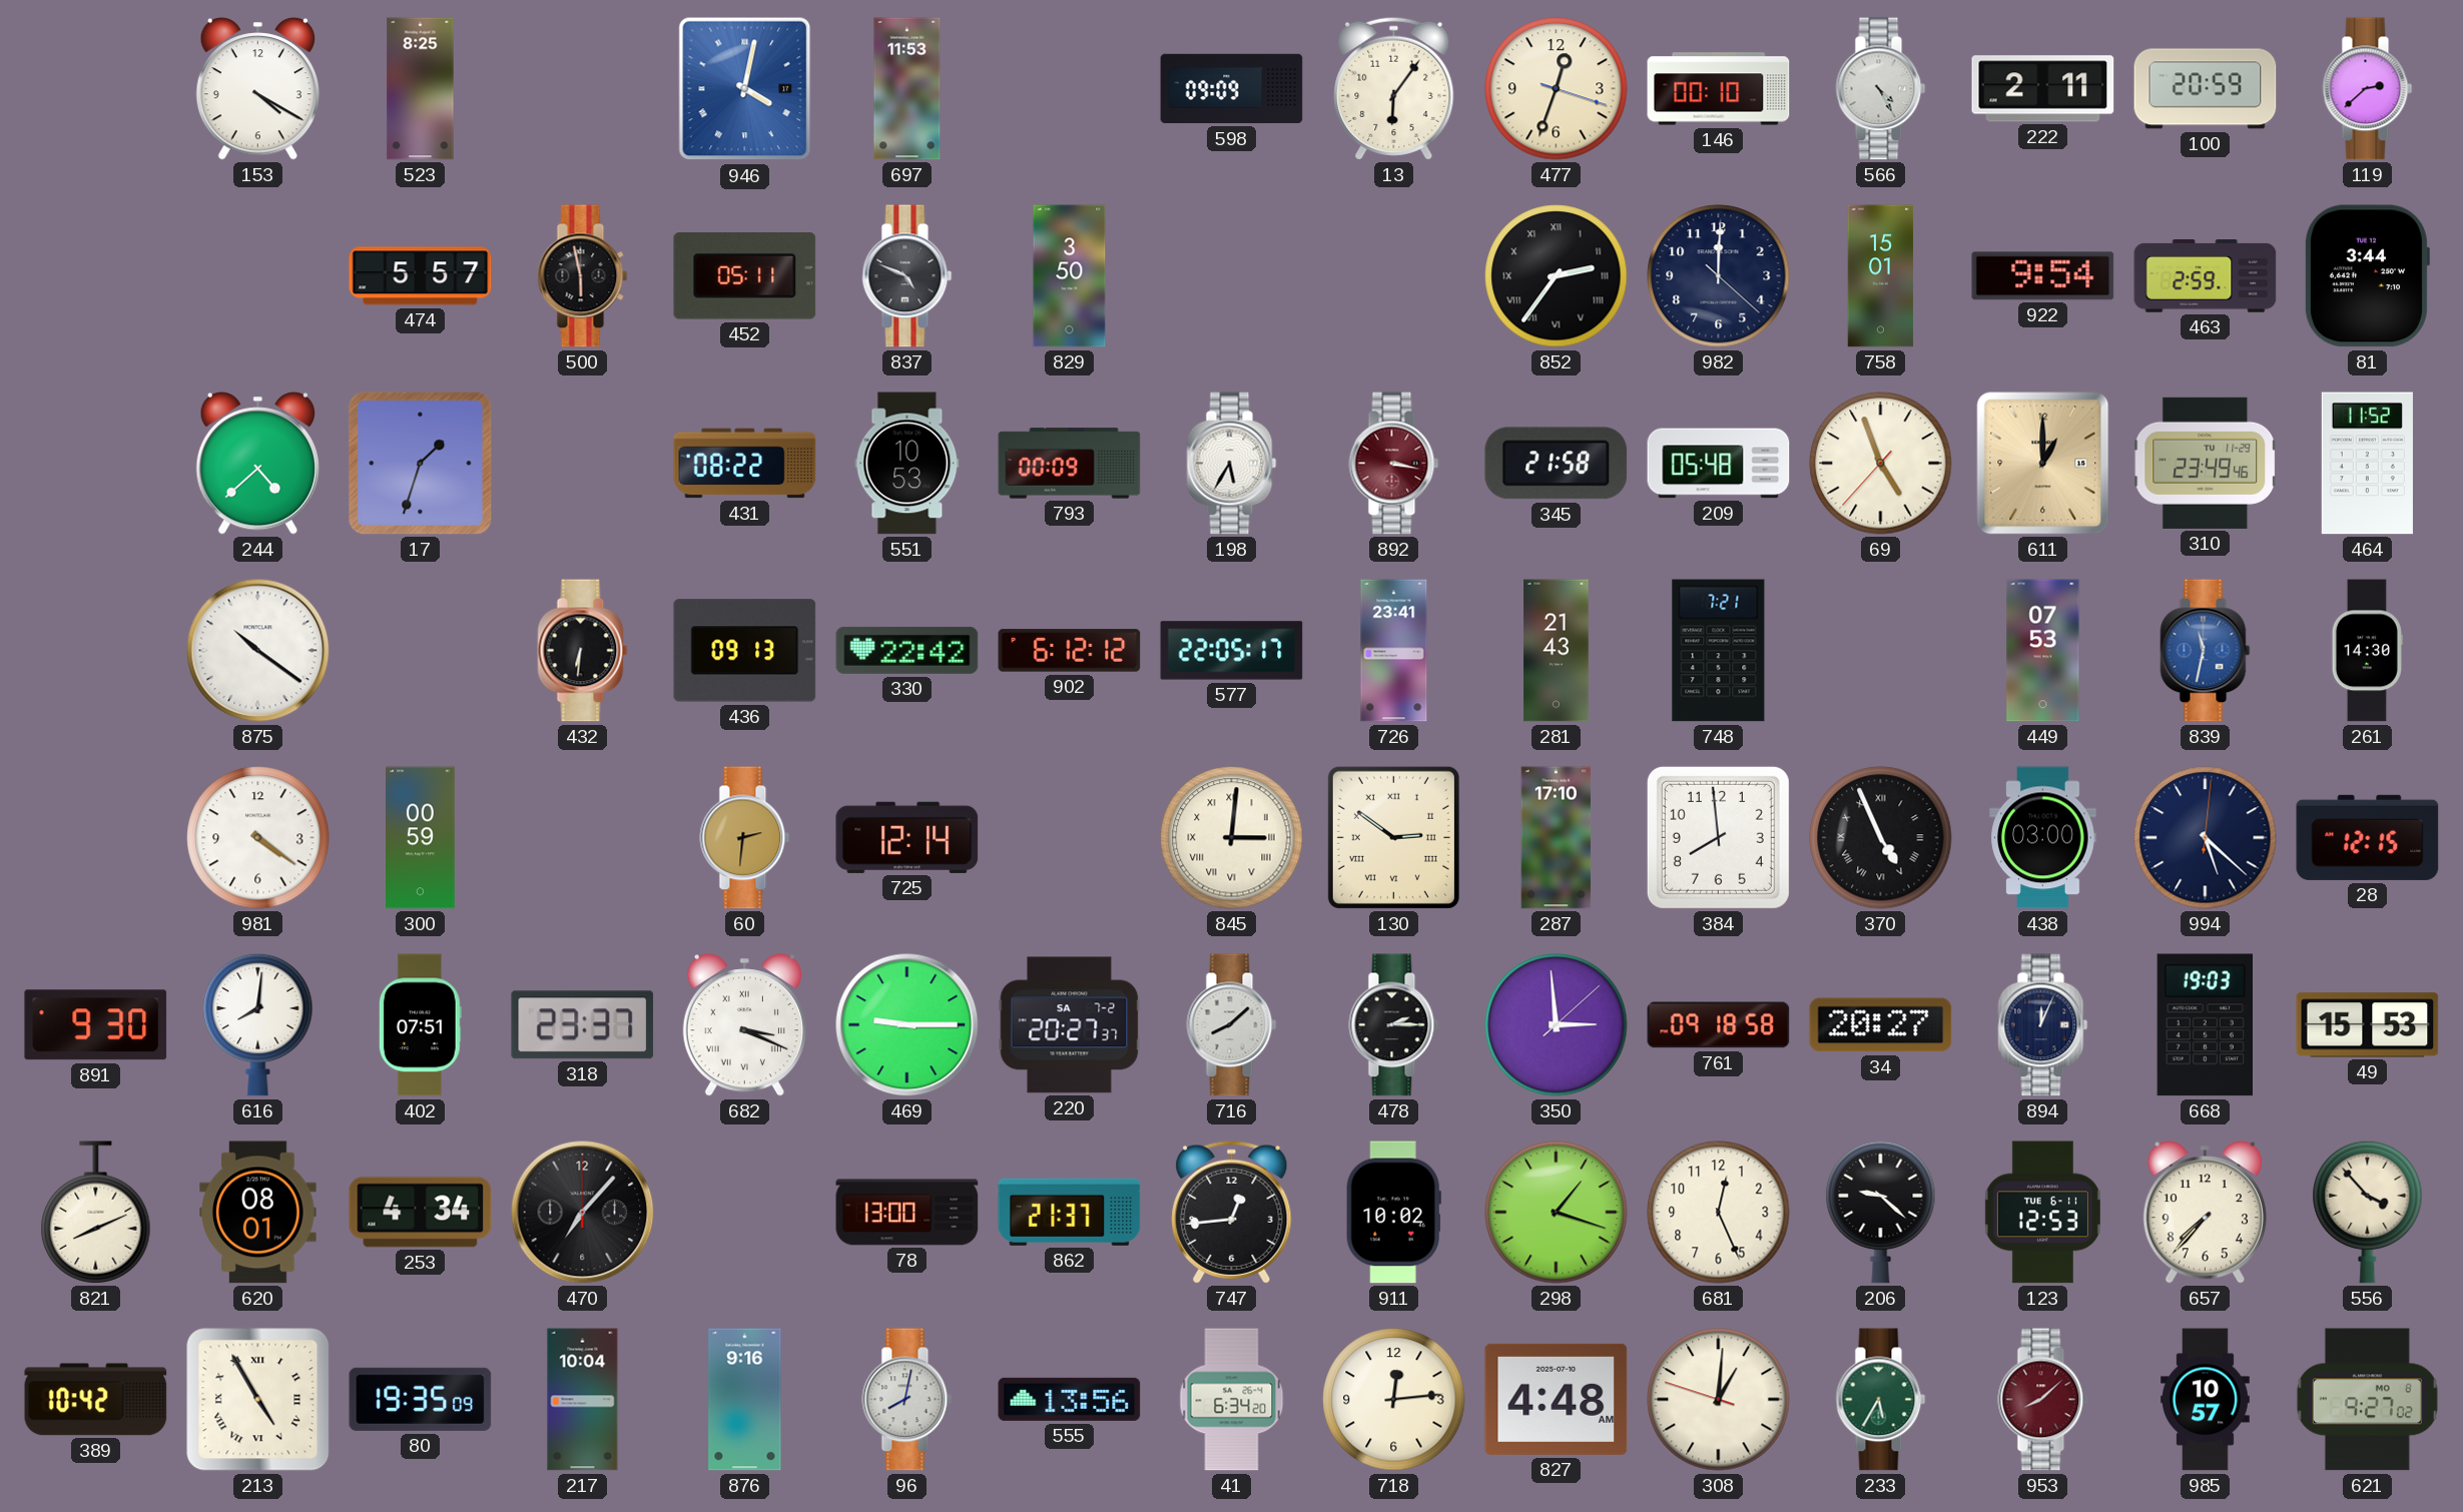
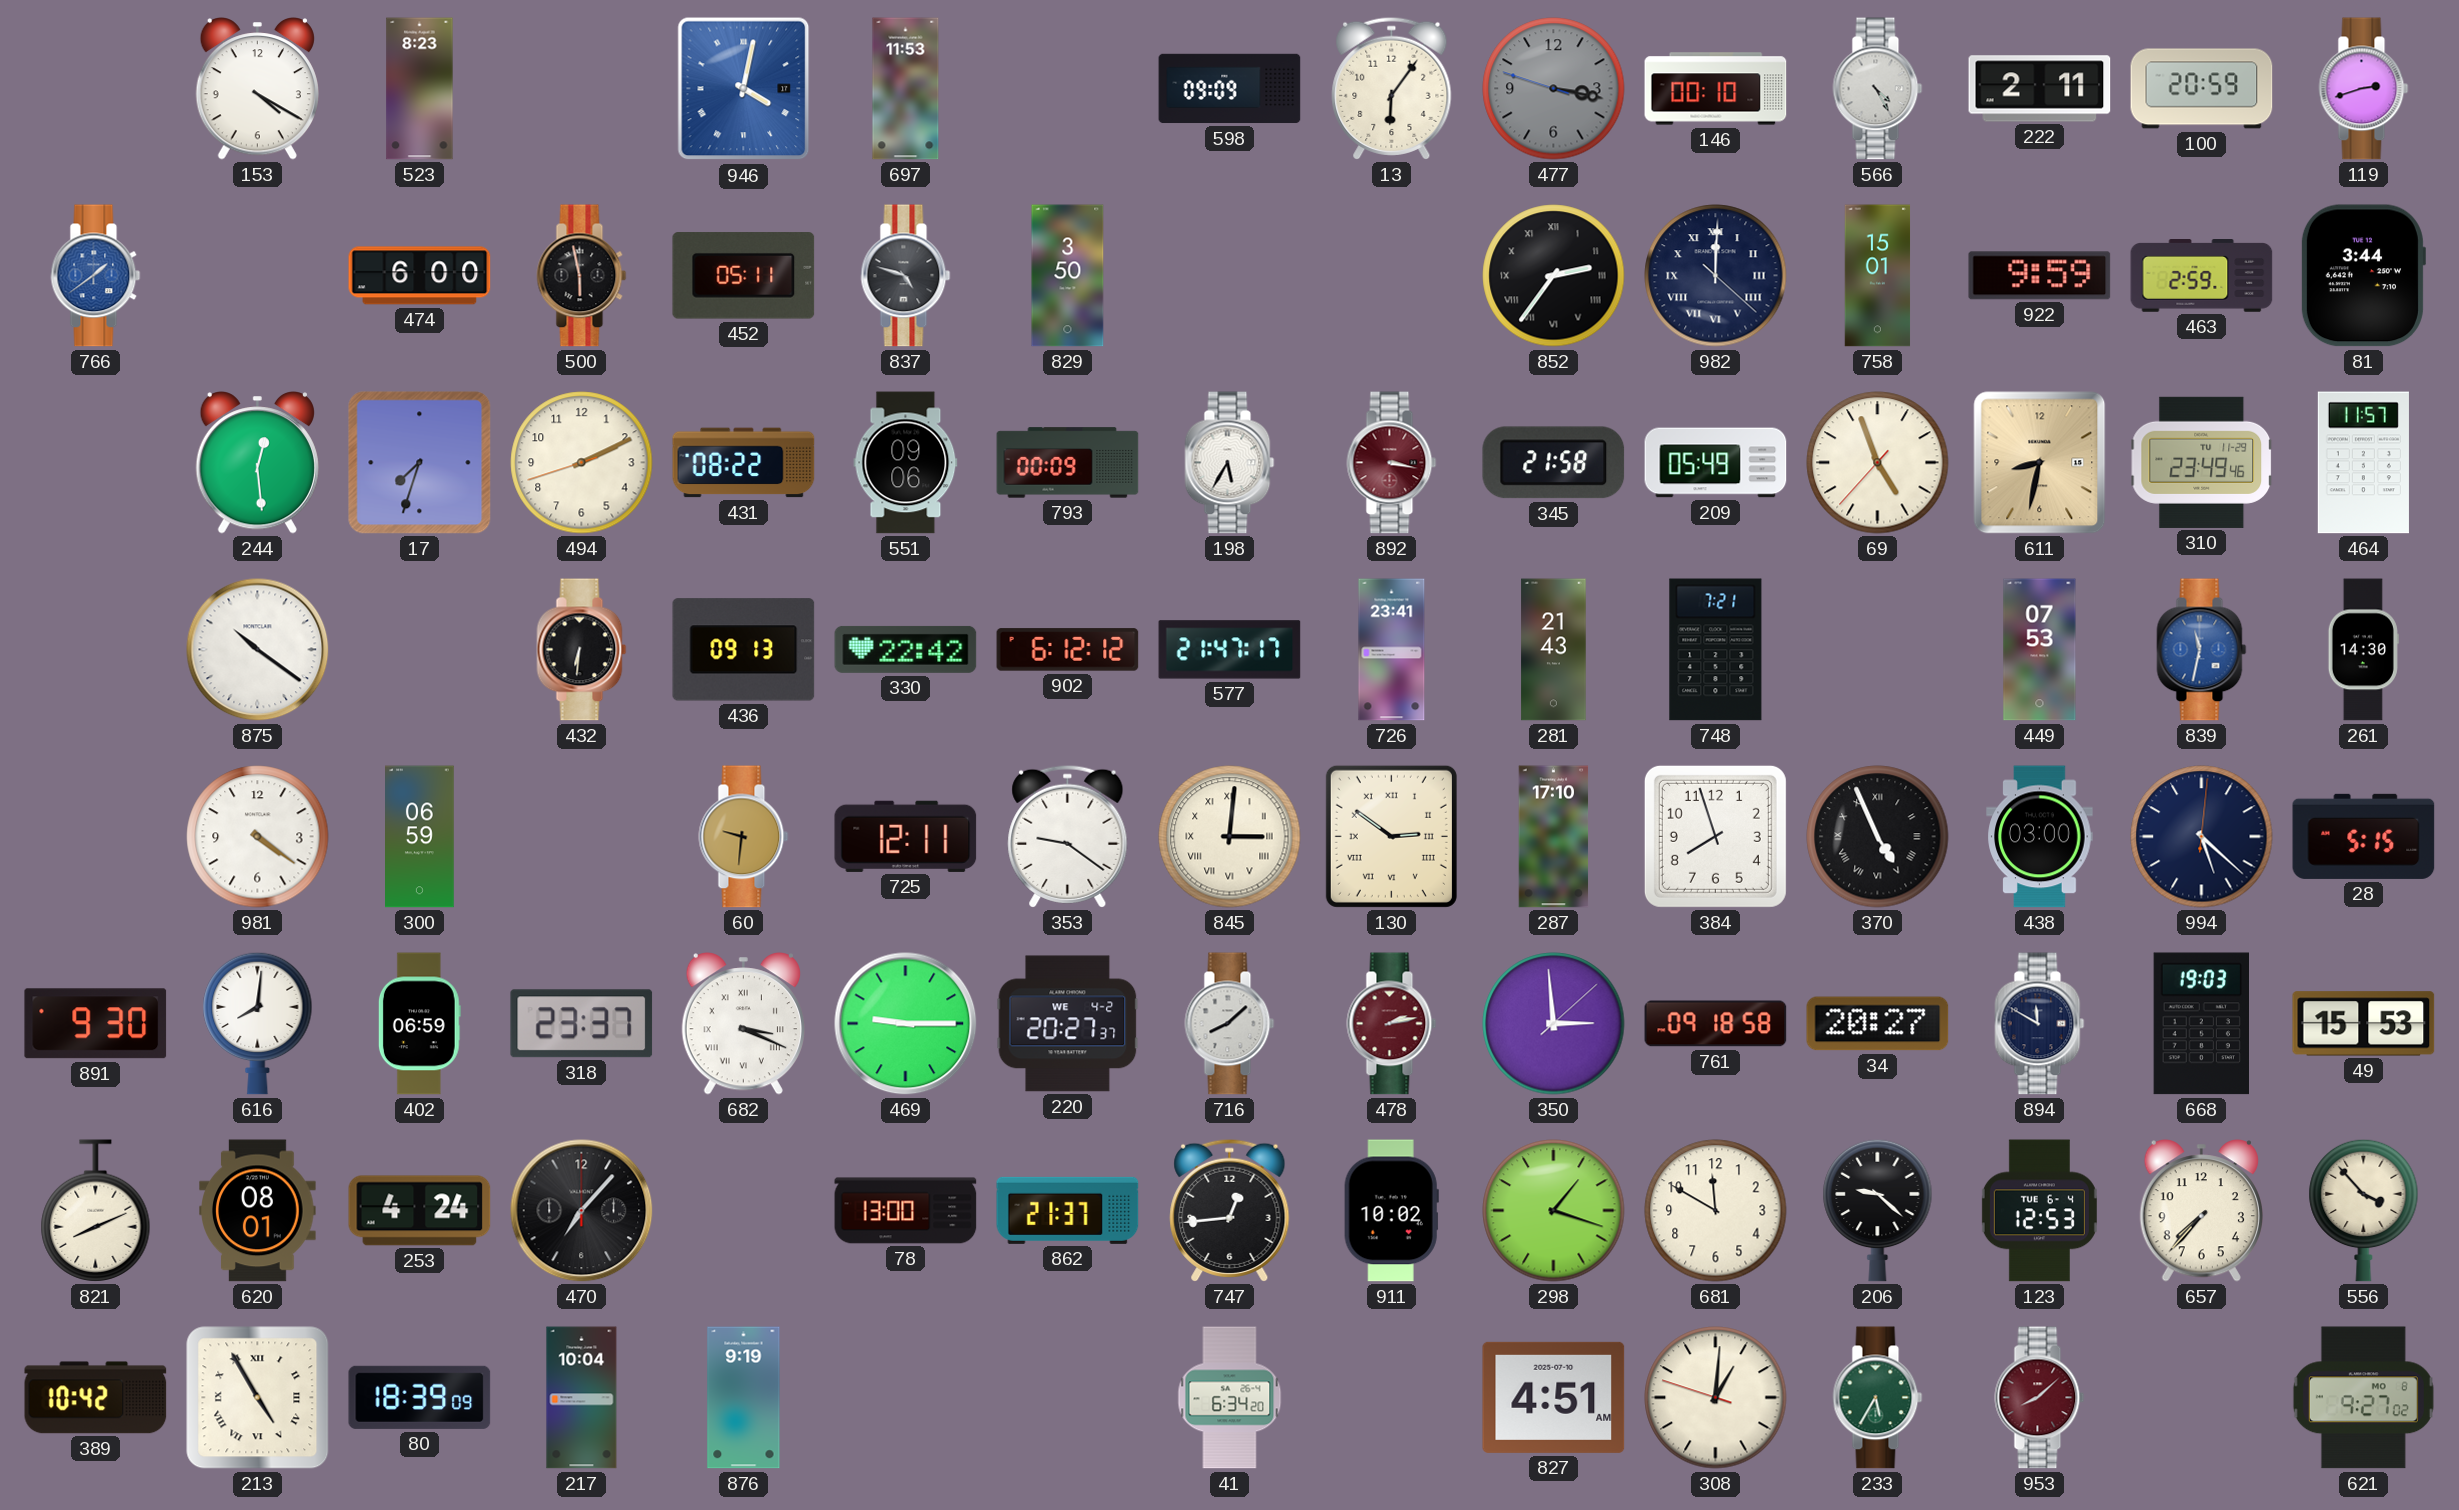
523: 8:25 -> 8:23
477: 12:33 -> 3:16
477 dial: cream -> grey
119: 2:38 -> 2:42
766: none -> 1:39
474: 5:57 -> 6:00
837: 4:49 -> 4:48
982 numerals: Arabic -> Roman
922: 9:54 -> 9:59
244: 4:38 -> 12:29
17: 1:33 -> 7:33
494: none -> 2:10
551: 10:53 -> 09:06
209: 05:48 -> 05:49
611: 1:00 -> 8:32
464: 11:52 -> 11:57
577: 22:05 -> 21:47
300: 00:59 -> 06:59
60: 2:31 -> 9:31
725: 12:14 -> 12:11
353: none -> 9:21
384: 7:59 -> 7:57
28: 12:15 -> 5:15
402: 07:51 -> 06:59
220 date: SA 7-2 -> WE 4-2
478: 2:15 -> 2:13
478 dial: black -> burgundy
894: 12:04 -> 11:50
253: 4:34 -> 4:24
681: 12:26 -> 11:50
123 date: TUE 6-11 -> TUE 6-4
80: 19:35 -> 18:39
876: 9:16 -> 9:19
96: 8:02 -> none
555: 13:56 -> none
718: 12:14 -> none
827: 4:48 -> 4:51
985: 10:57 -> none
